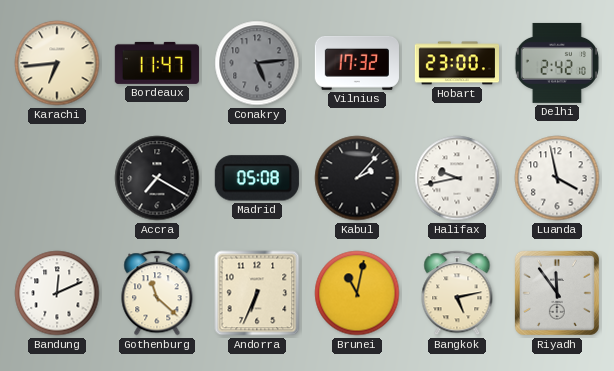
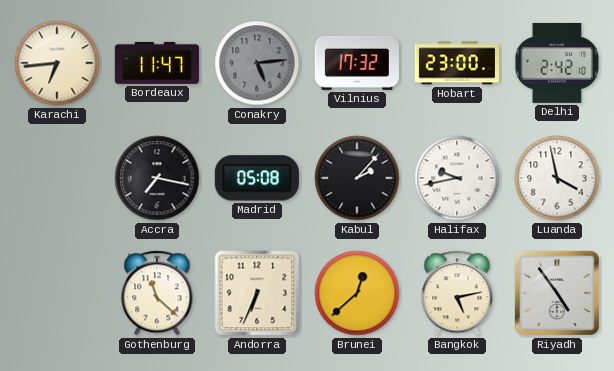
Accra: 7:20 -> 7:17
Bandung: 12:11 -> none
Brunei: 11:02 -> 12:38
Riyadh: 11:54 -> 4:54
